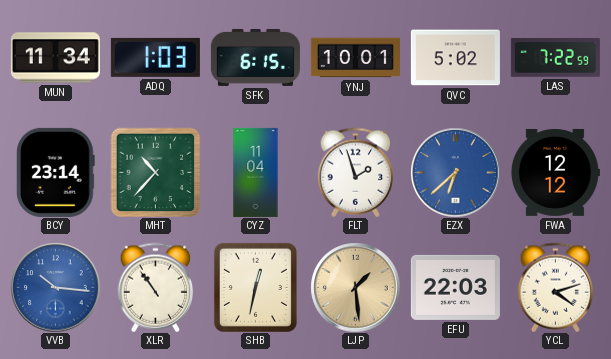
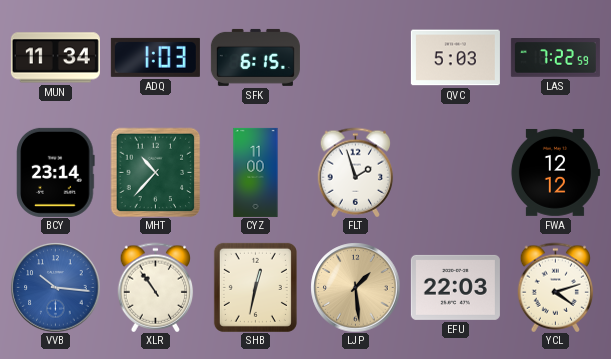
YNJ: 10:01 -> none
QVC: 5:02 -> 5:03
CYZ: 11:04 -> 11:00
EZX: 6:38 -> none
